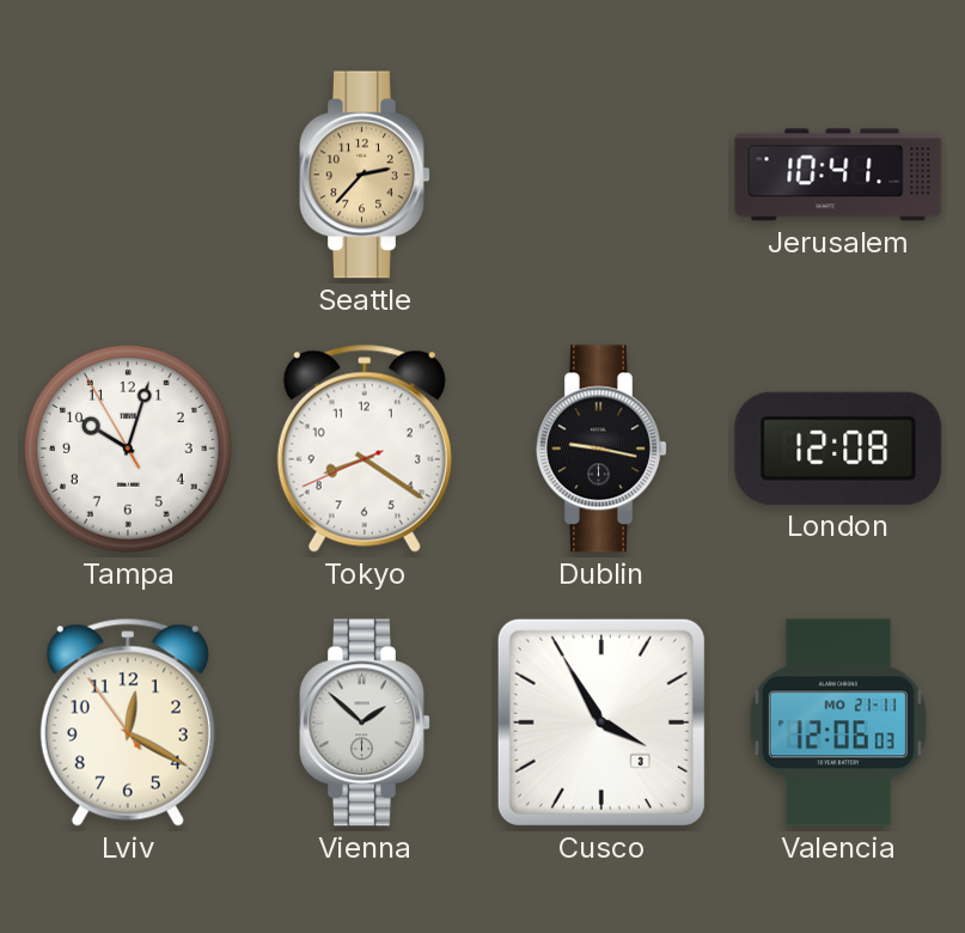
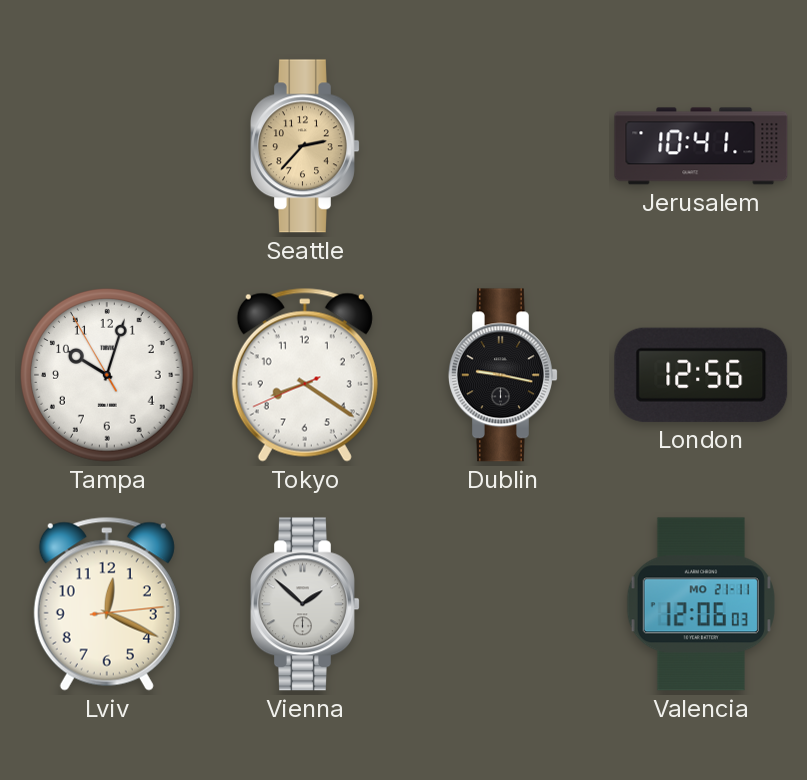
London: 12:08 -> 12:56
Lviv: 12:19:54 -> 12:19:14
Cusco: 3:55 -> none
